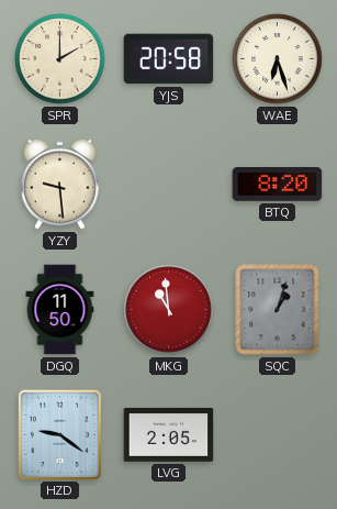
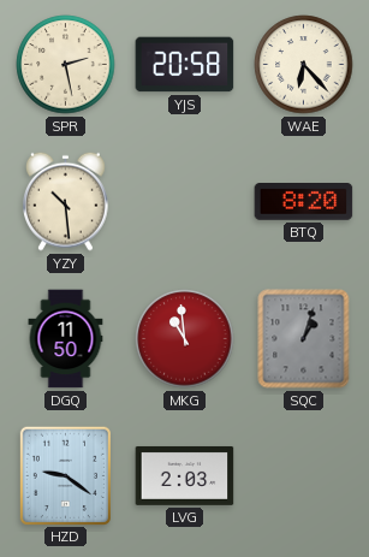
SPR: 2:00 -> 2:28
WAE: 6:27 -> 6:23
YZY: 9:29 -> 10:29
LVG: 2:05 -> 2:03
